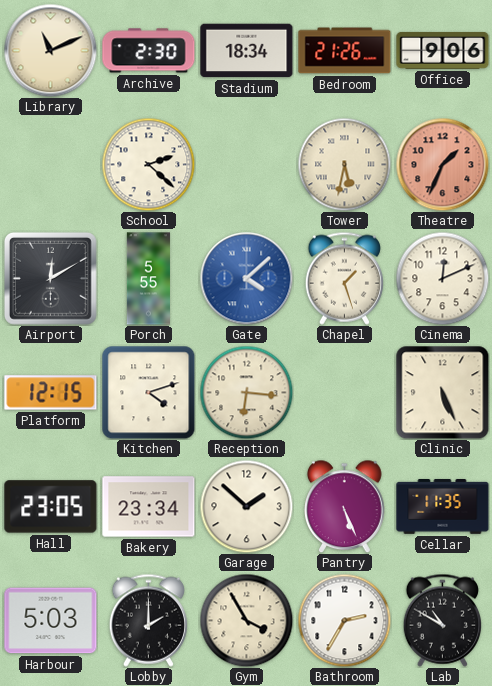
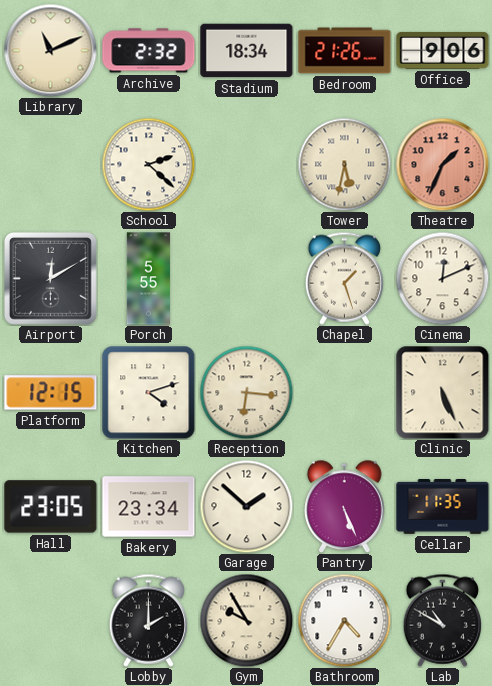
Archive: 2:30 -> 2:32
Gate: 4:08 -> none
Harbour: 5:03 -> none
Gym: 3:55 -> 9:55
Bathroom: 2:35 -> 4:35
